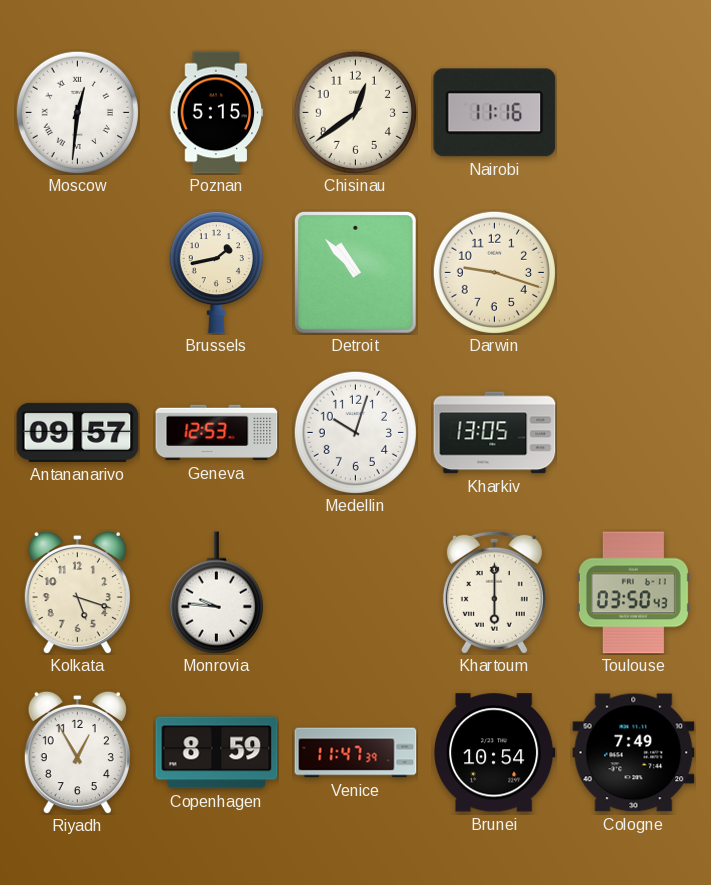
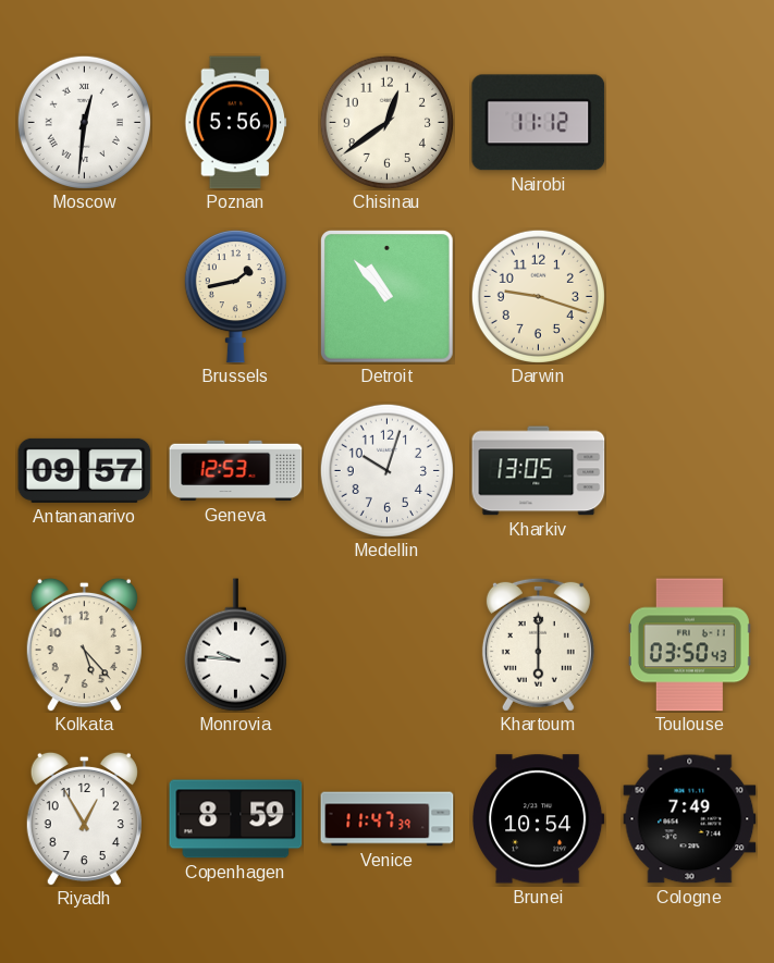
Poznan: 5:15 -> 5:56
Nairobi: 11:16 -> 11:12
Kolkata: 5:18 -> 5:23
